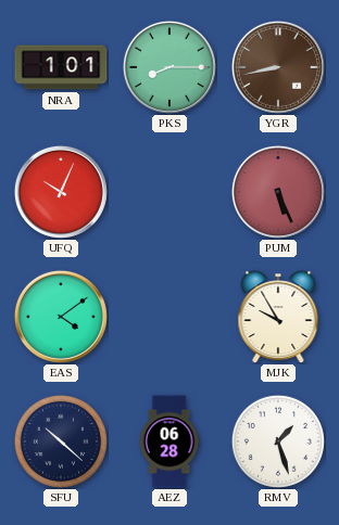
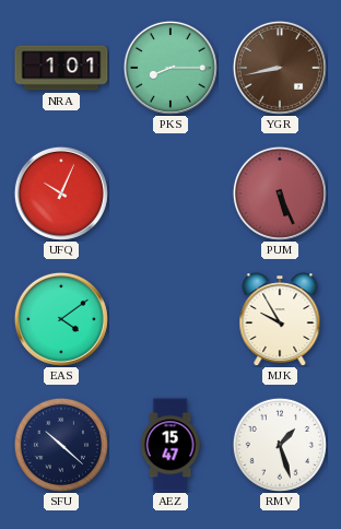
AEZ: 06:28 -> 15:47
